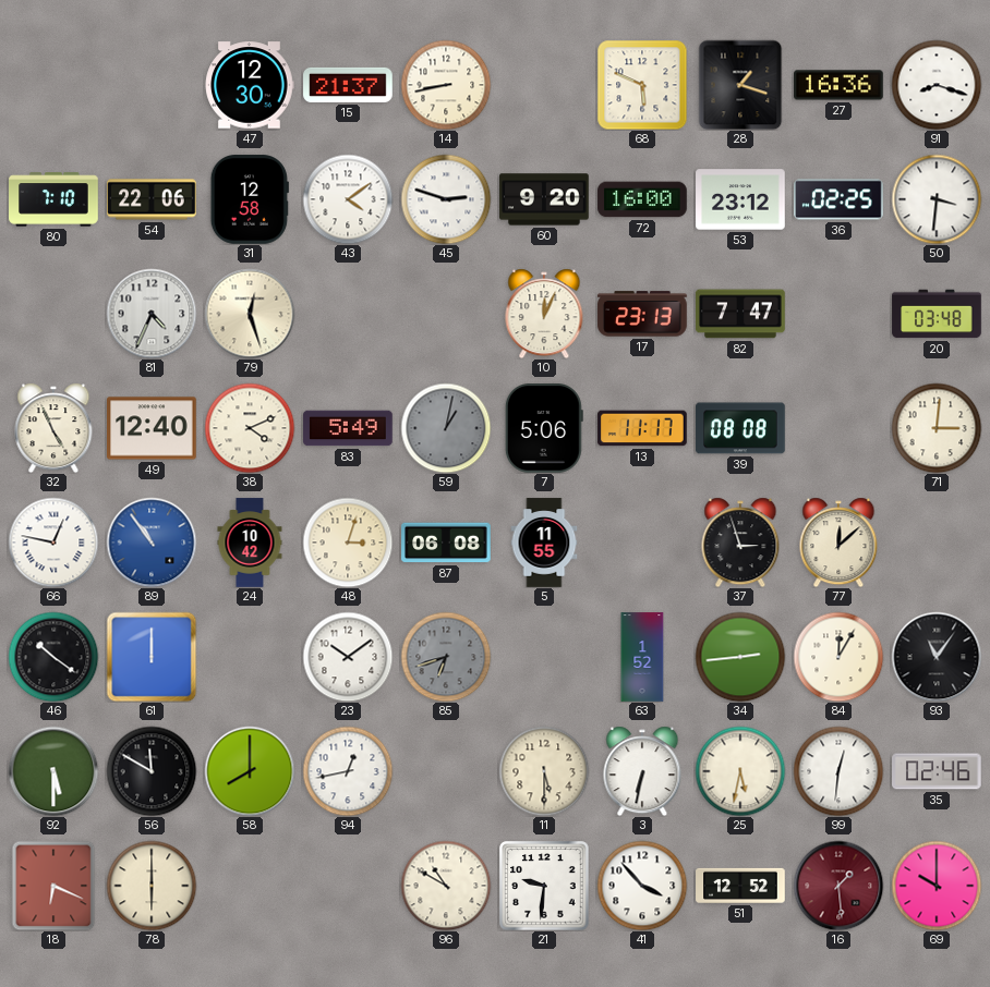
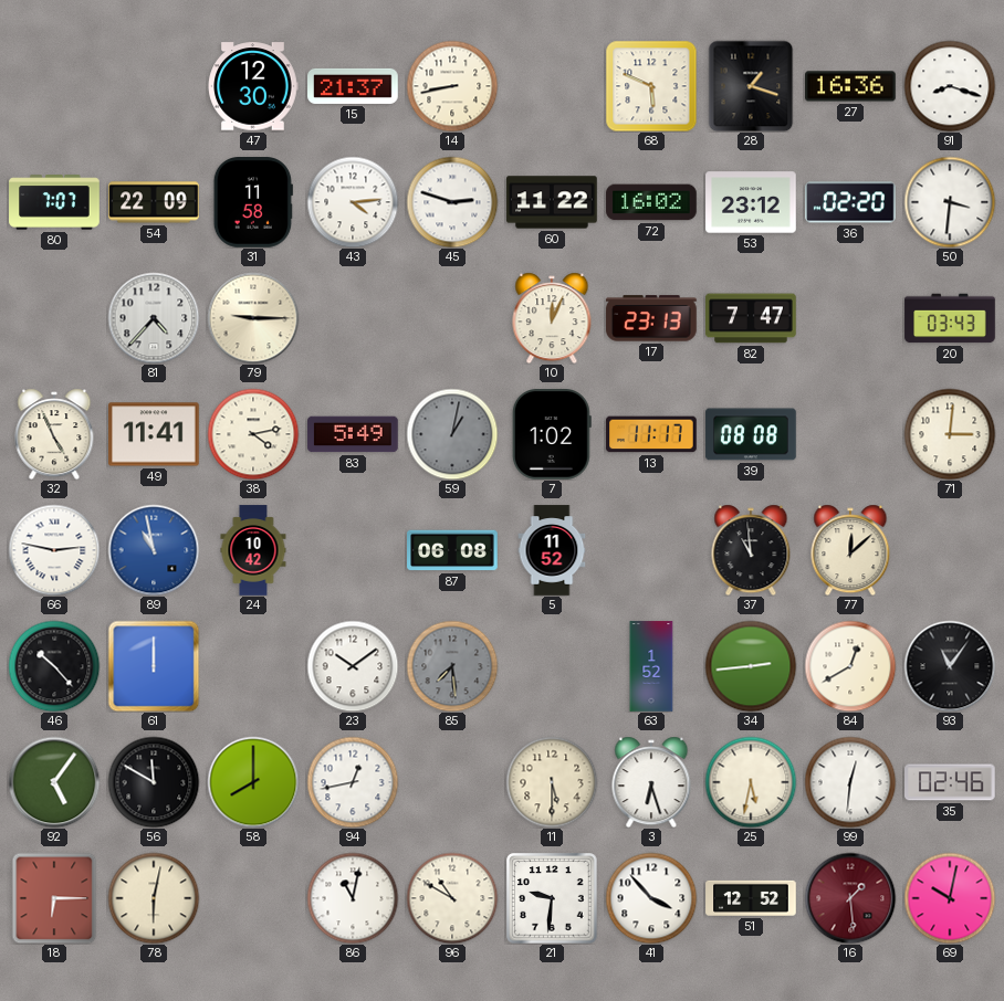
80: 7:10 -> 7:07
54: 22:06 -> 22:09
31: 12:58 -> 11:58
43: 4:09 -> 4:14
60: 9:20 -> 11:22
72: 16:00 -> 16:02
36: 02:25 -> 02:20
81: 4:34 -> 4:37
79: 12:27 -> 9:15
20: 03:48 -> 03:43
49: 12:40 -> 11:41
38: 4:11 -> 4:13
7: 5:06 -> 1:02
66: 12:47 -> 2:47
89: 10:54 -> 10:58
48: 3:03 -> none
5: 11:55 -> 11:52
37: 2:57 -> 10:59
46: 10:21 -> 10:23
85: 6:42 -> 7:29
84: 12:05 -> 12:40
92: 5:30 -> 5:06
3: 6:32 -> 6:27
18: 6:19 -> 6:15
78: 6:00 -> 6:02
86: none -> 11:02
69: 10:00 -> 10:02
